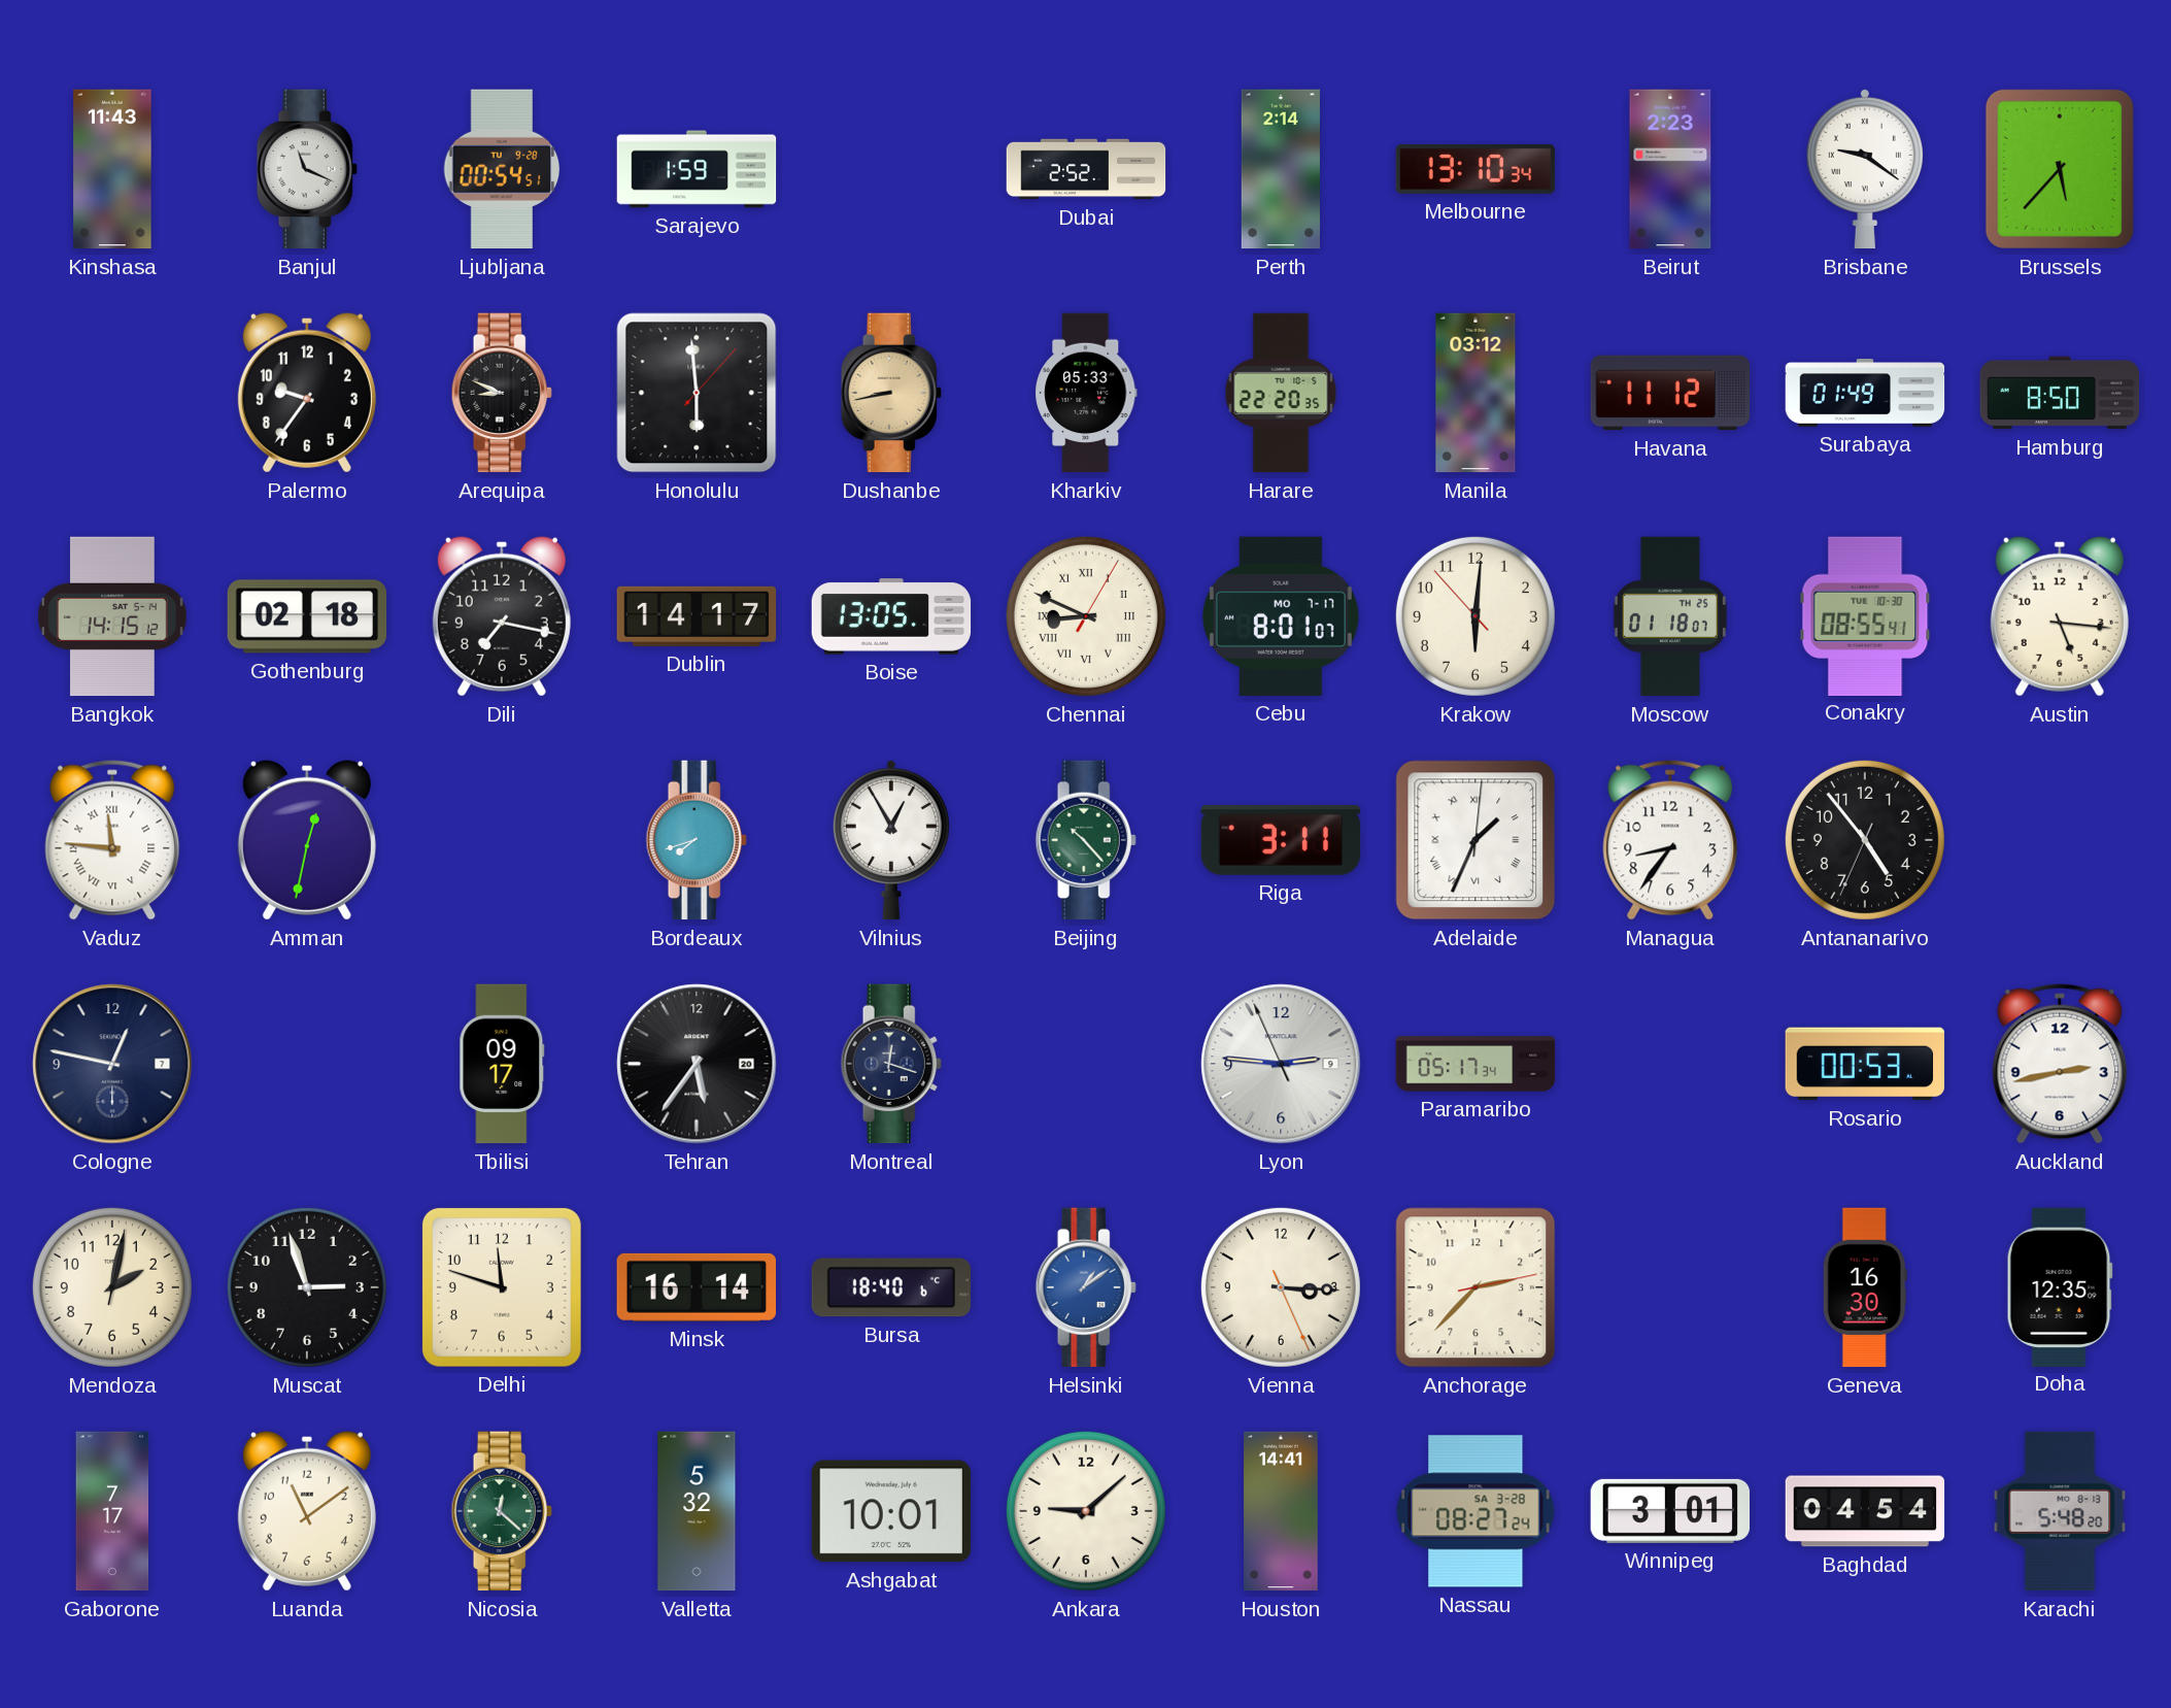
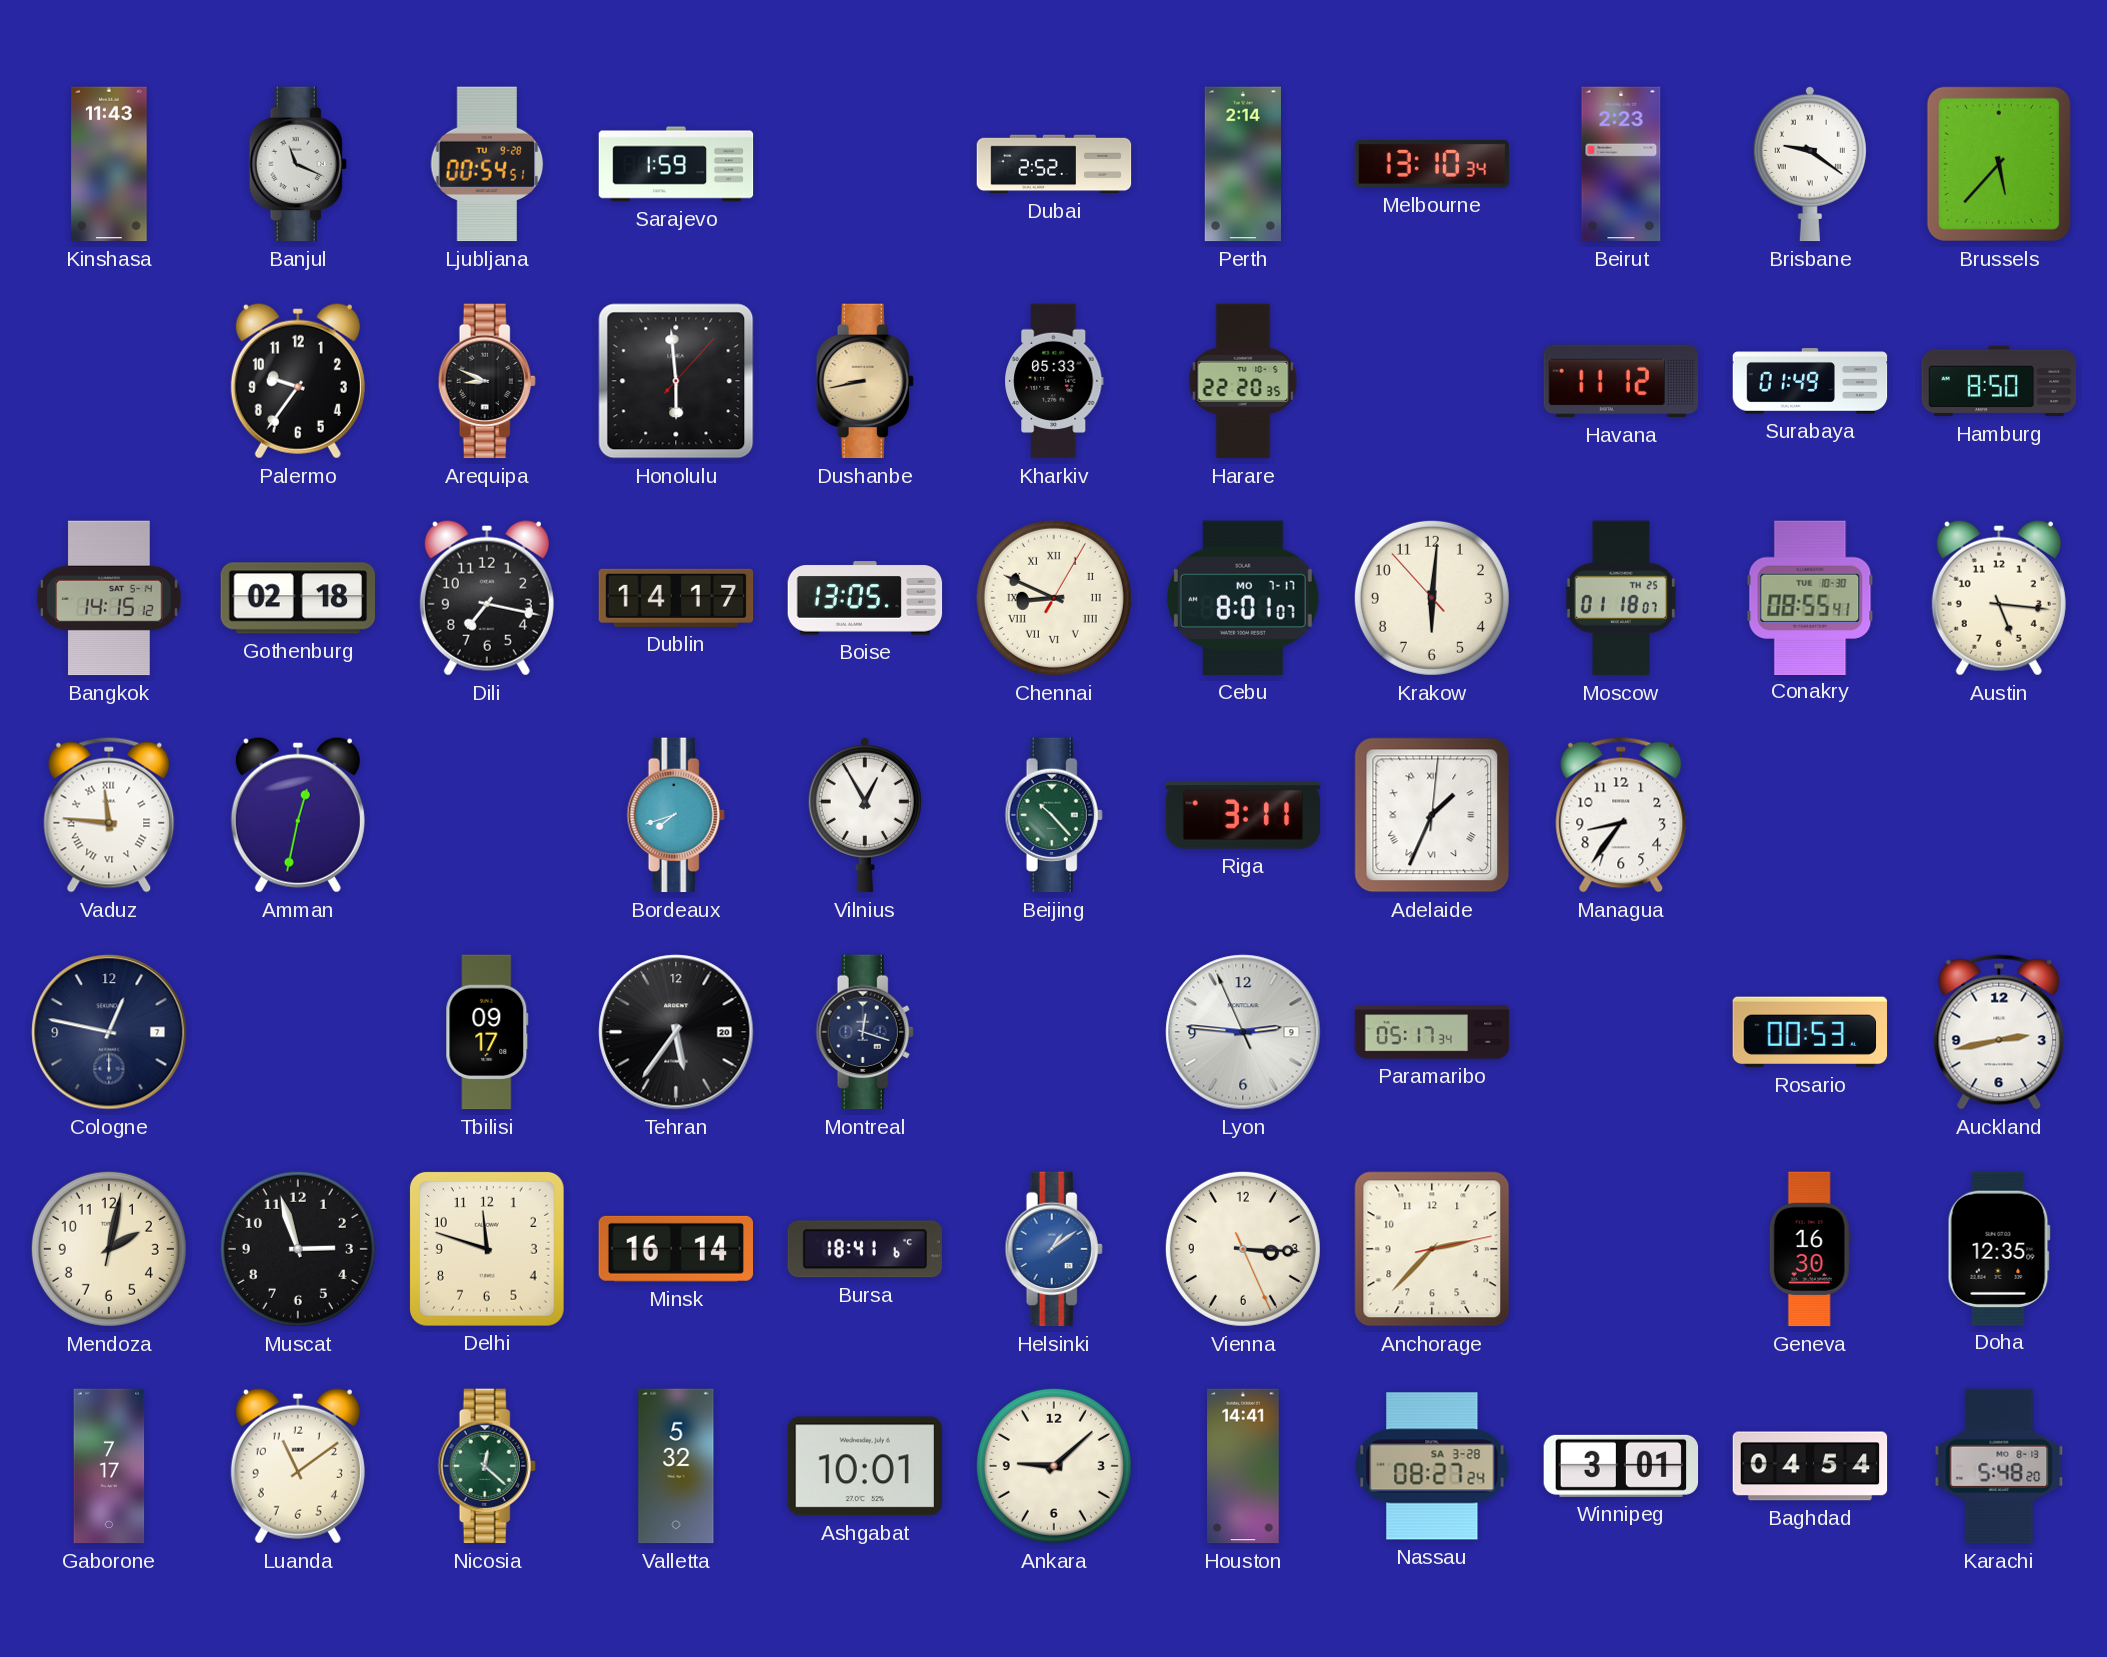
Manila: 03:12 -> none
Antananarivo: 4:53 -> none
Bursa: 18:40 -> 18:41
